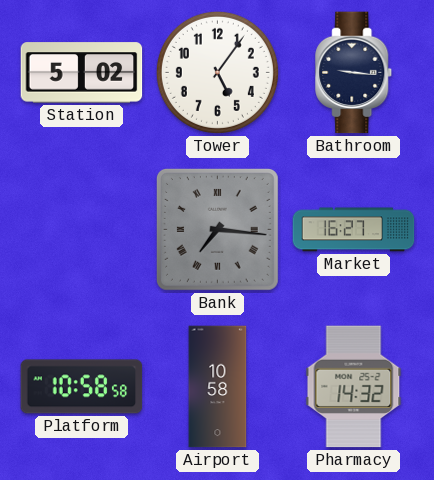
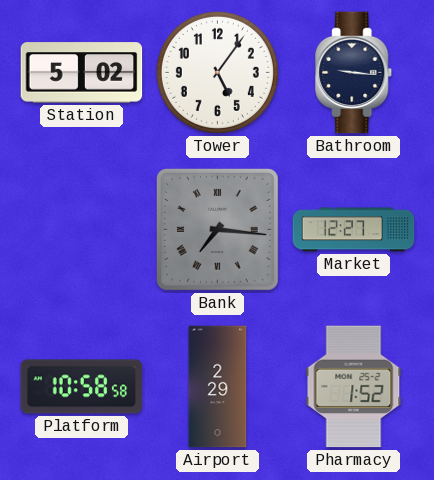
Market: 16:27 -> 12:27
Airport: 10:58 -> 2:29
Pharmacy: 14:32 -> 1:52
